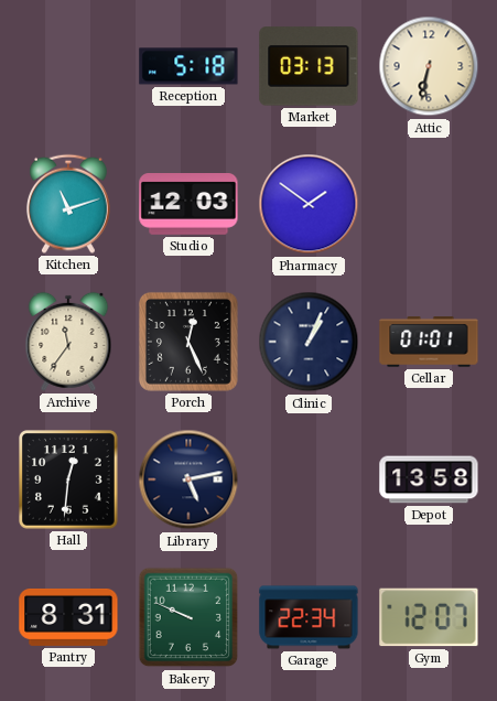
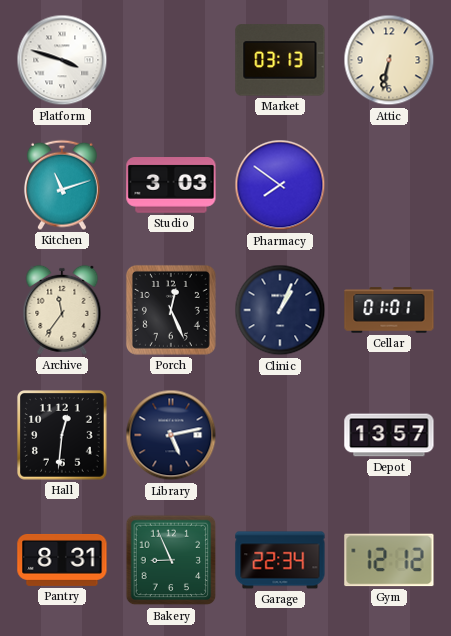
Platform: none -> 3:48
Reception: 5:18 -> none
Studio: 12:03 -> 3:03
Pharmacy: 1:51 -> 7:51
Depot: 13:58 -> 13:57
Bakery: 9:49 -> 8:56
Gym: 12:07 -> 12:12
